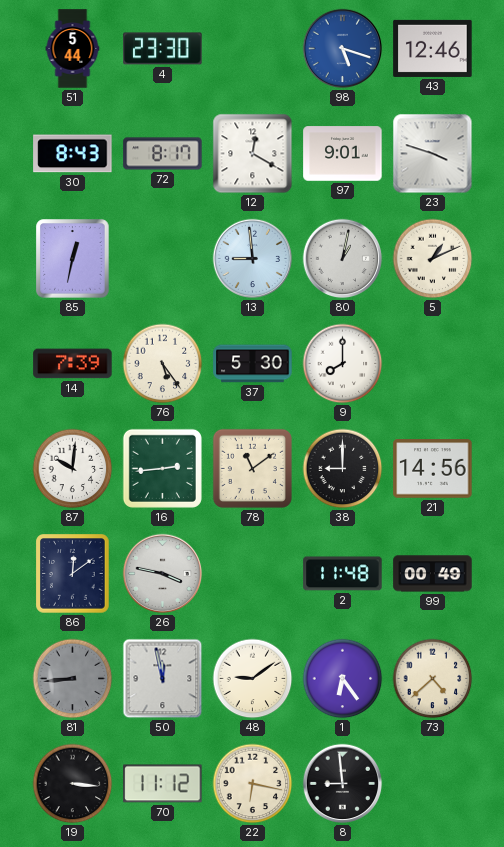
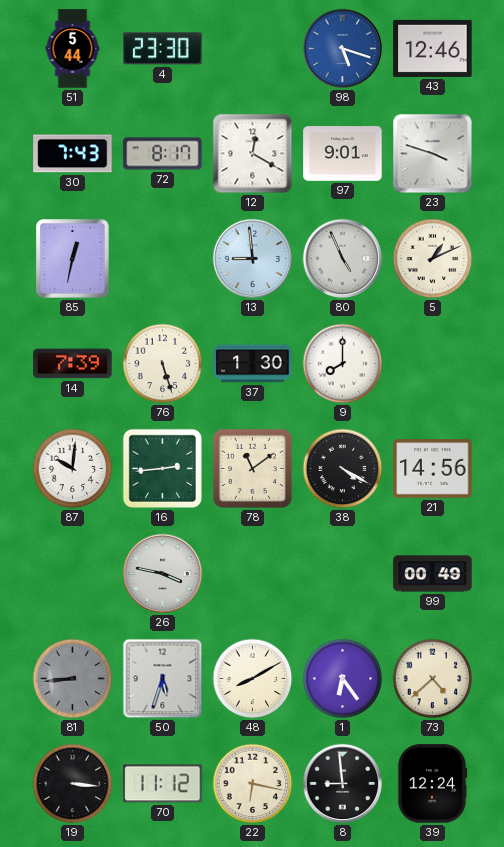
30: 8:43 -> 7:43
80: 1:02 -> 4:56
76: 5:24 -> 5:27
37: 5:30 -> 1:30
38: 9:00 -> 4:20
86: 12:09 -> none
2: 11:48 -> none
50: 11:58 -> 5:33
48: 9:09 -> 8:10
39: none -> 12:24
